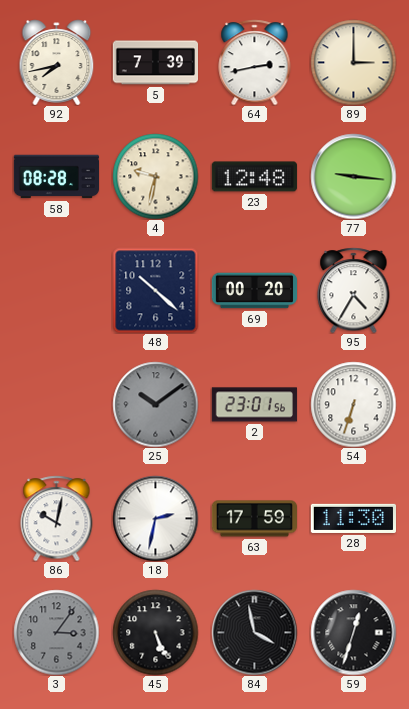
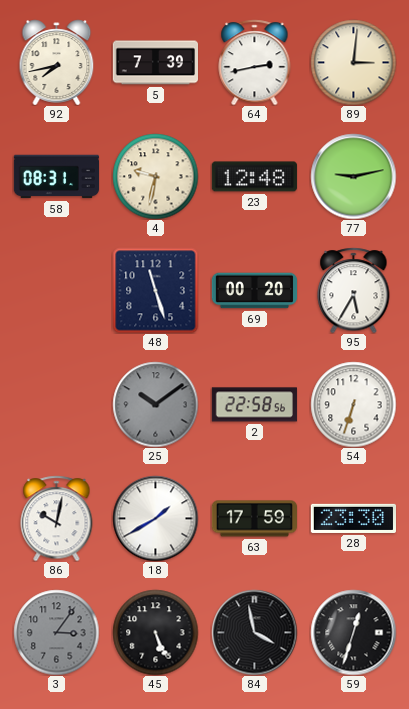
89: 3:00 -> 3:01
58: 08:28 -> 08:31
77: 9:16 -> 9:13
48: 10:22 -> 11:27
95: 4:35 -> 5:35
2: 23:01 -> 22:58
18: 2:32 -> 1:40
28: 11:30 -> 23:30
